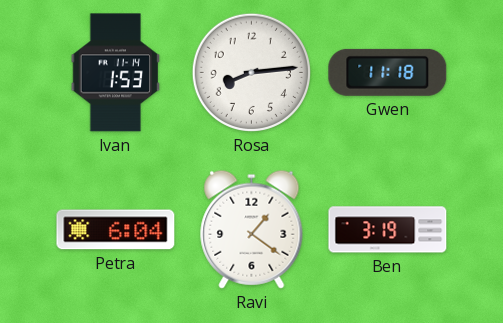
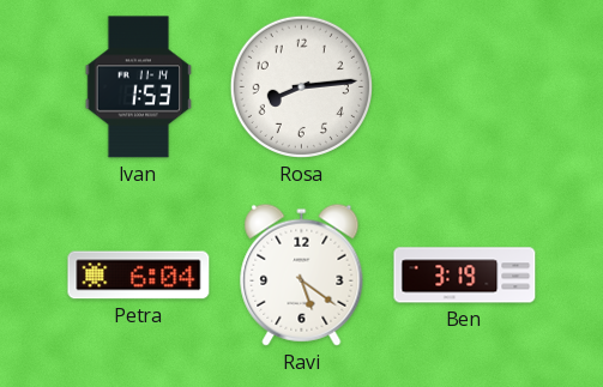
Gwen: 11:18 -> none
Ravi: 1:21 -> 5:21
